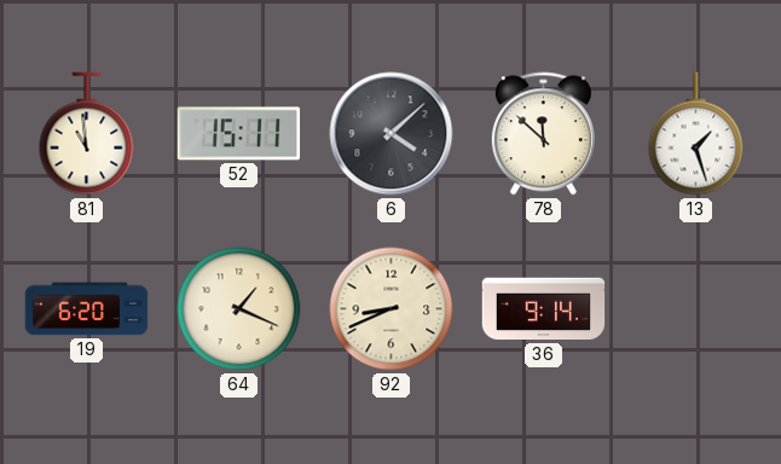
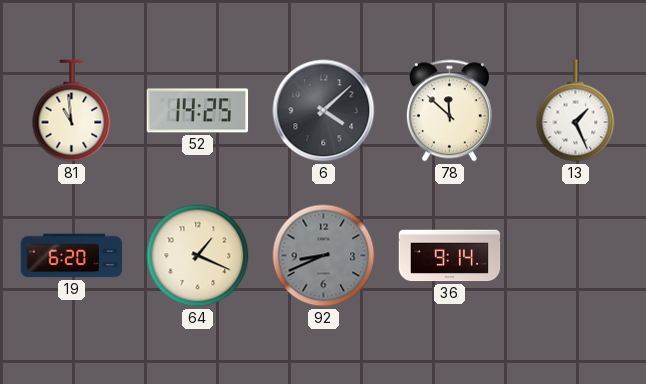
52: 15:11 -> 14:25
13: 1:27 -> 1:26
92 dial: cream -> grey
